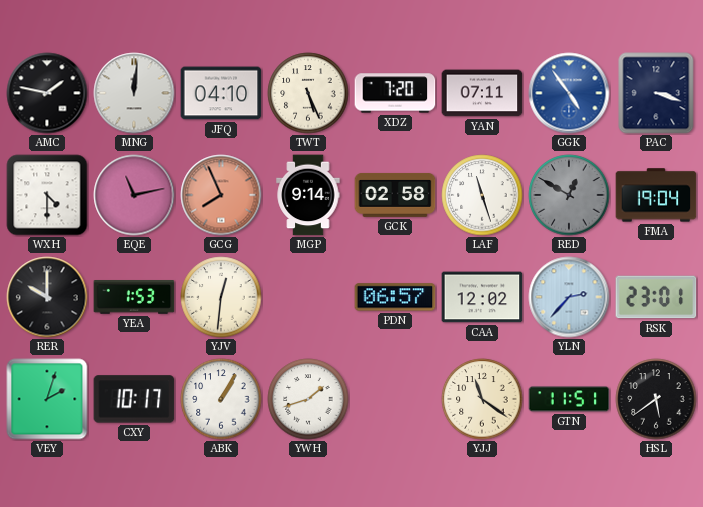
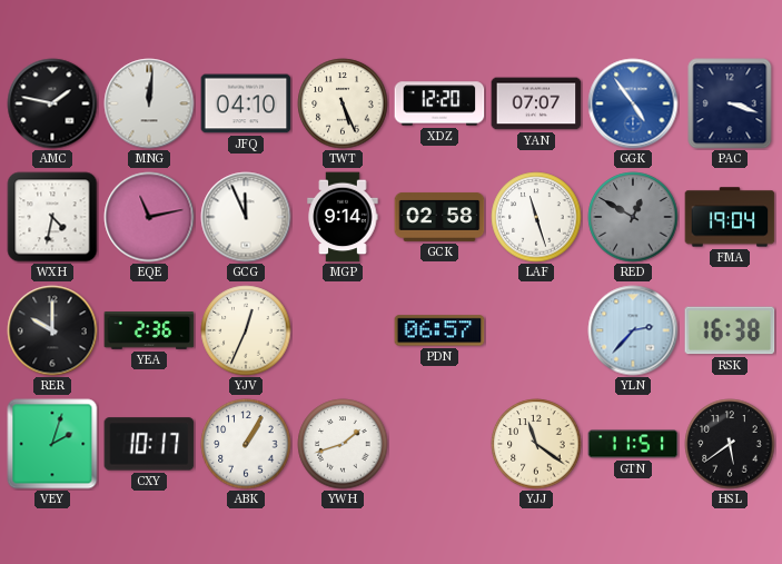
XDZ: 7:20 -> 12:20
YAN: 07:11 -> 07:07
WXH: 4:30 -> 4:32
GCG: 7:56 -> 11:56
GCG dial: salmon -> white
YEA: 1:53 -> 2:36
YJV: 12:31 -> 12:34
CAA: 12:02 -> none
RSK: 23:01 -> 16:38
